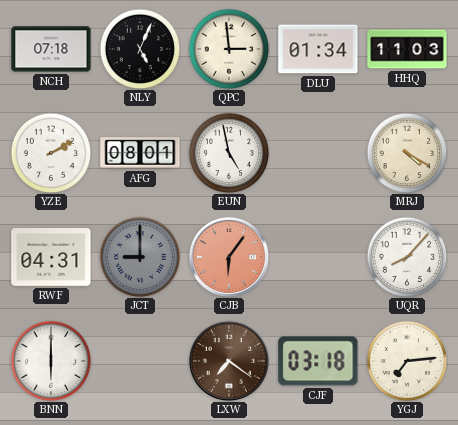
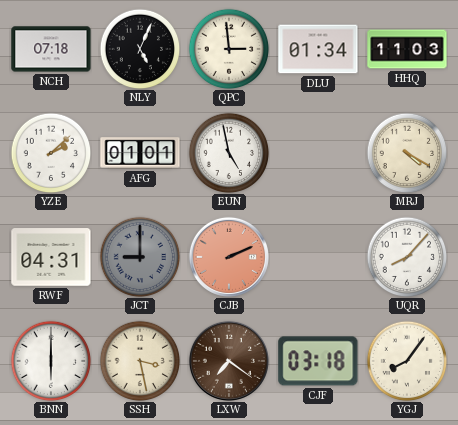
YZE: 2:10 -> 2:08
AFG: 08:01 -> 01:01
CJB: 6:06 -> 2:11
SSH: none -> 3:28
YGJ: 7:14 -> 8:06
